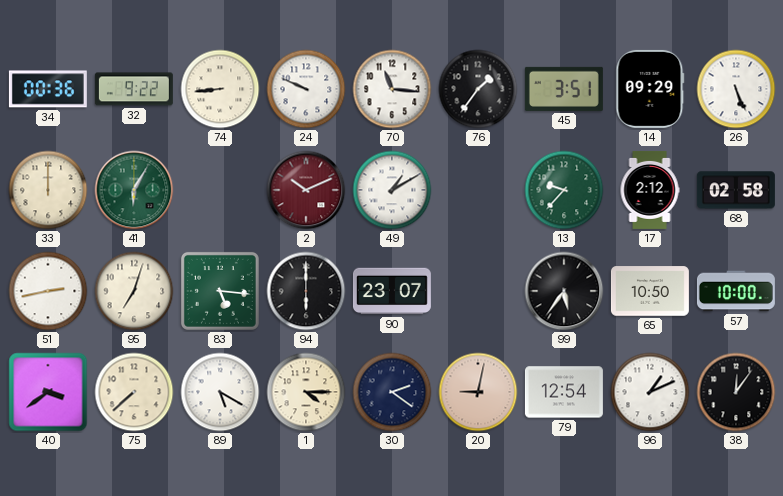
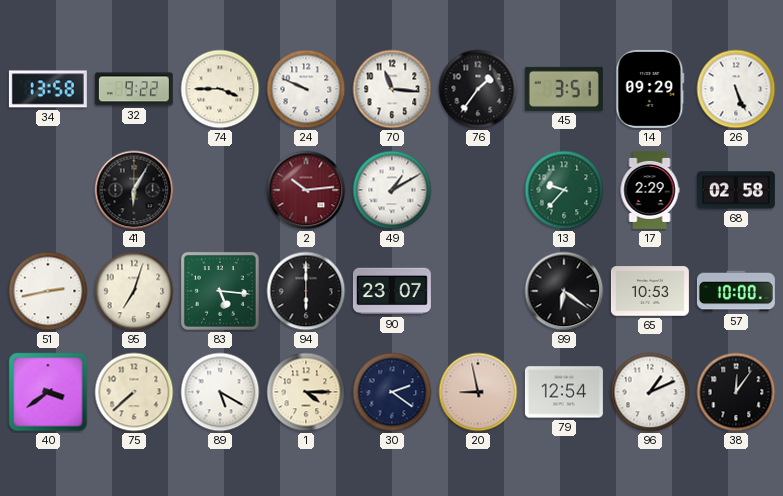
34: 00:36 -> 13:58
74: 8:44 -> 3:45
33: 12:00 -> none
41 dial: green -> black
2: 10:11 -> 10:14
17: 2:12 -> 2:29
99: 5:36 -> 6:21
65: 10:50 -> 10:53
20: 9:02 -> 8:58
